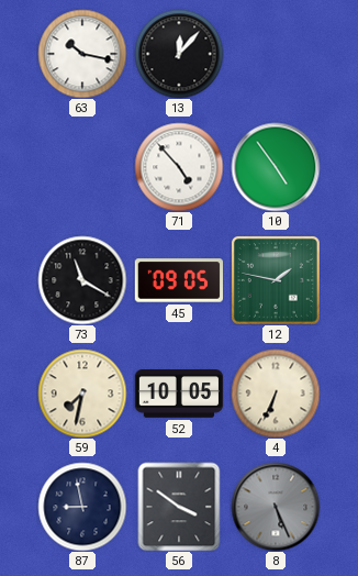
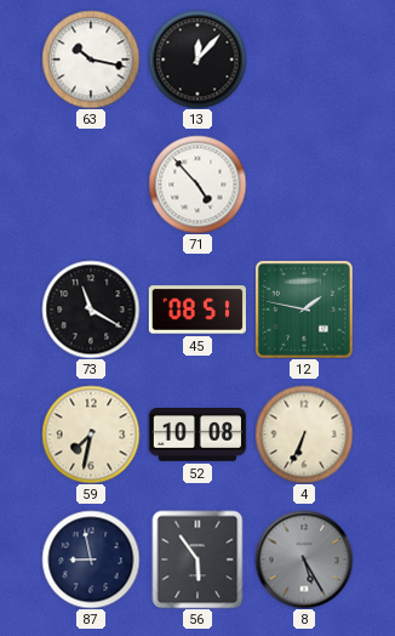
10: 4:54 -> none
45: 09:05 -> 08:51
52: 10:05 -> 10:08
56: 3:51 -> 5:54
8: 5:26 -> 5:25
